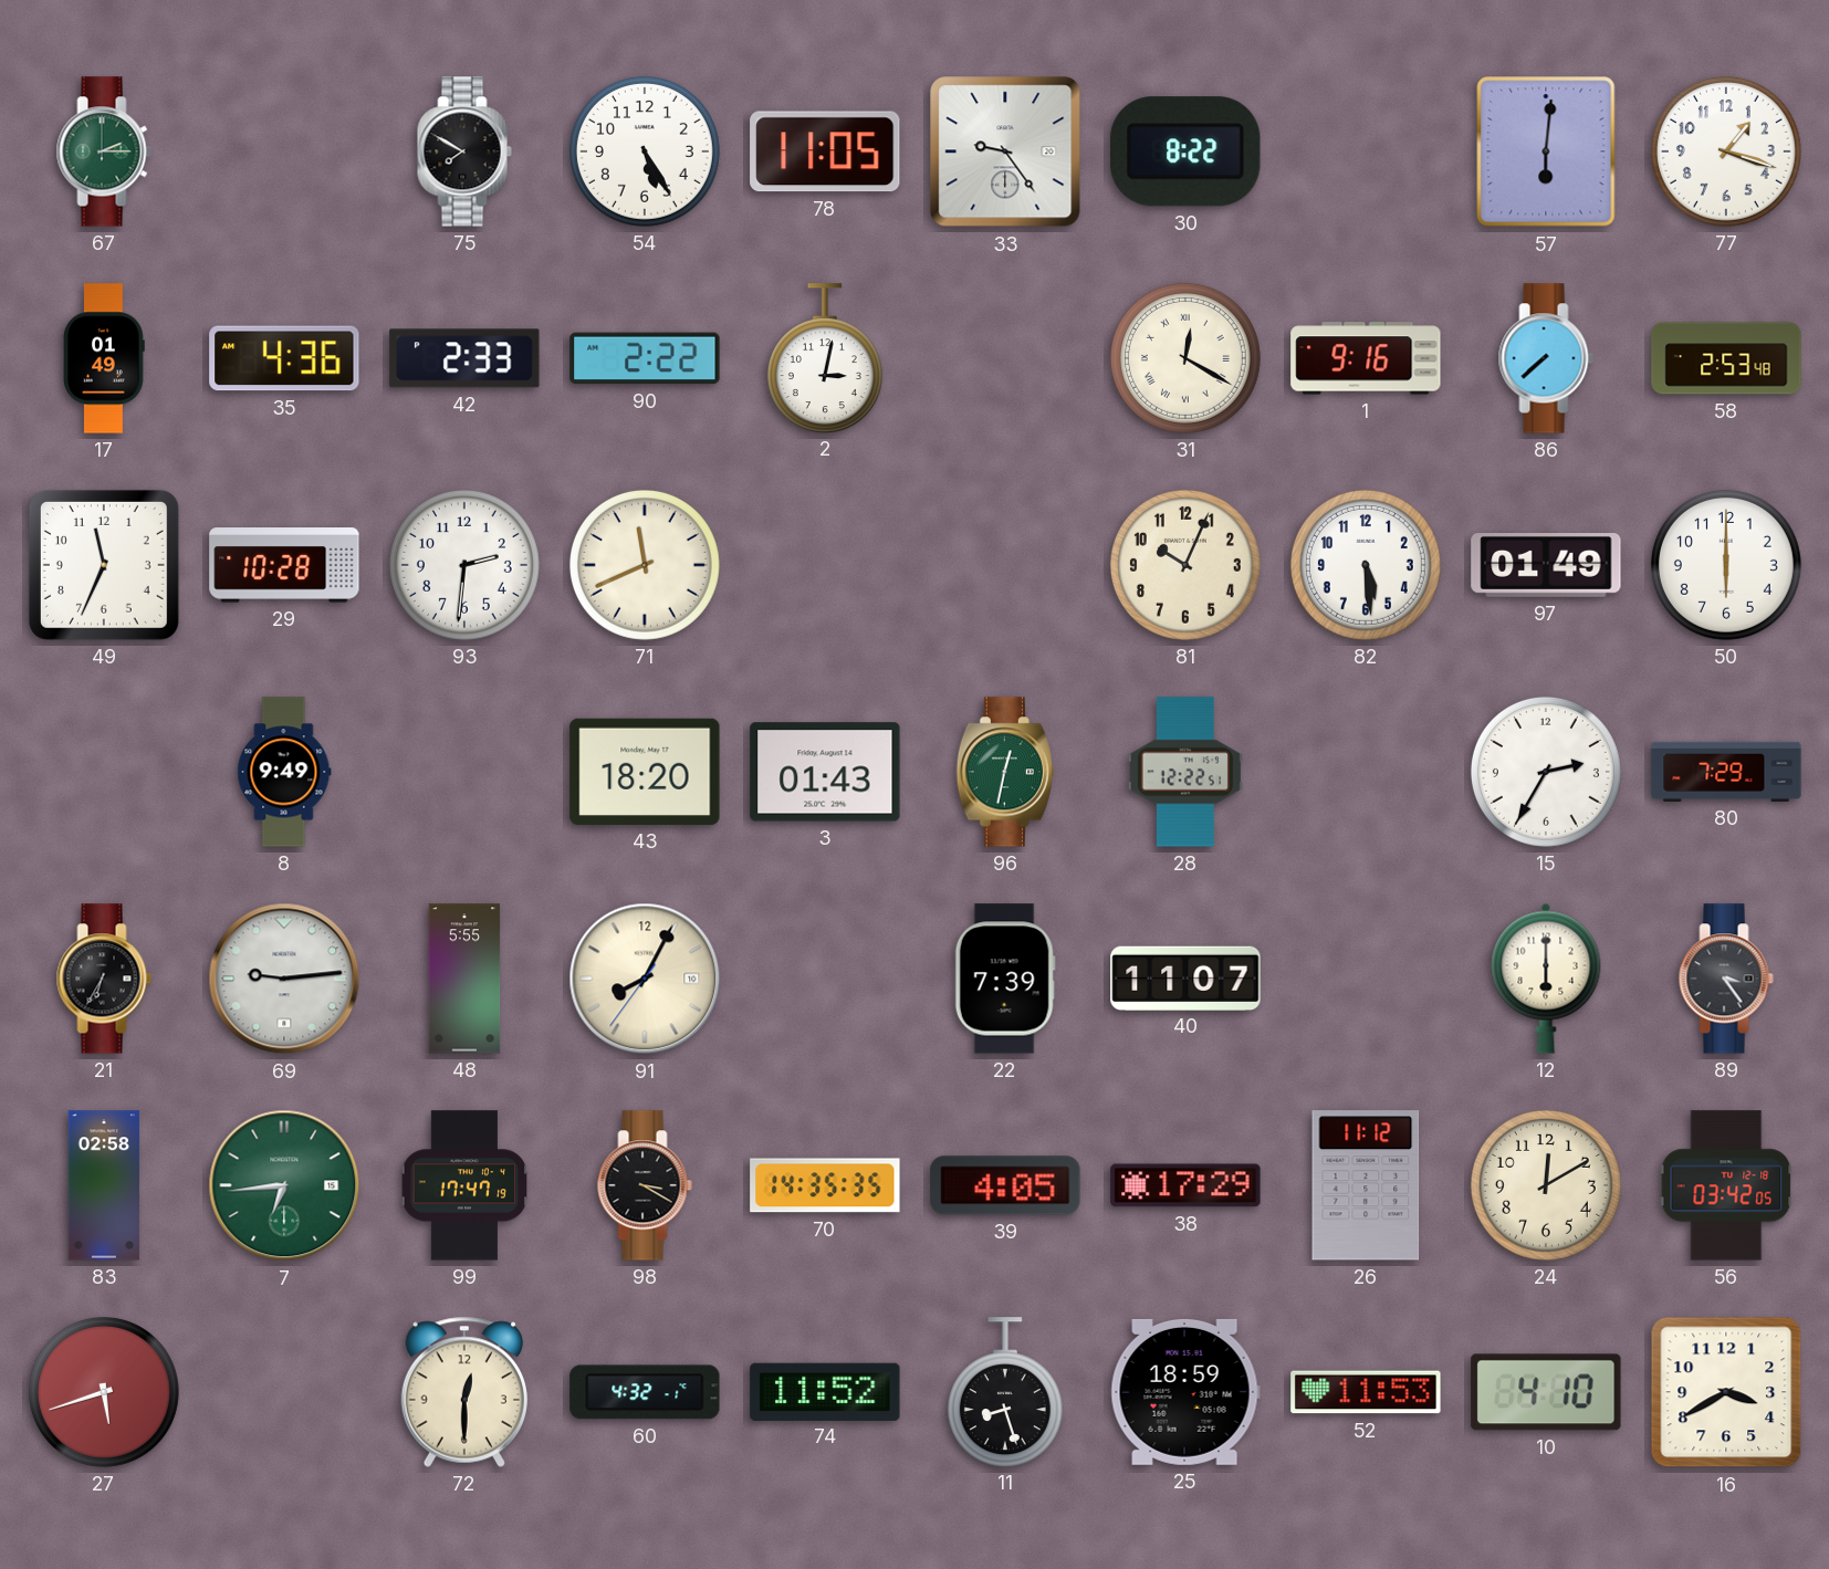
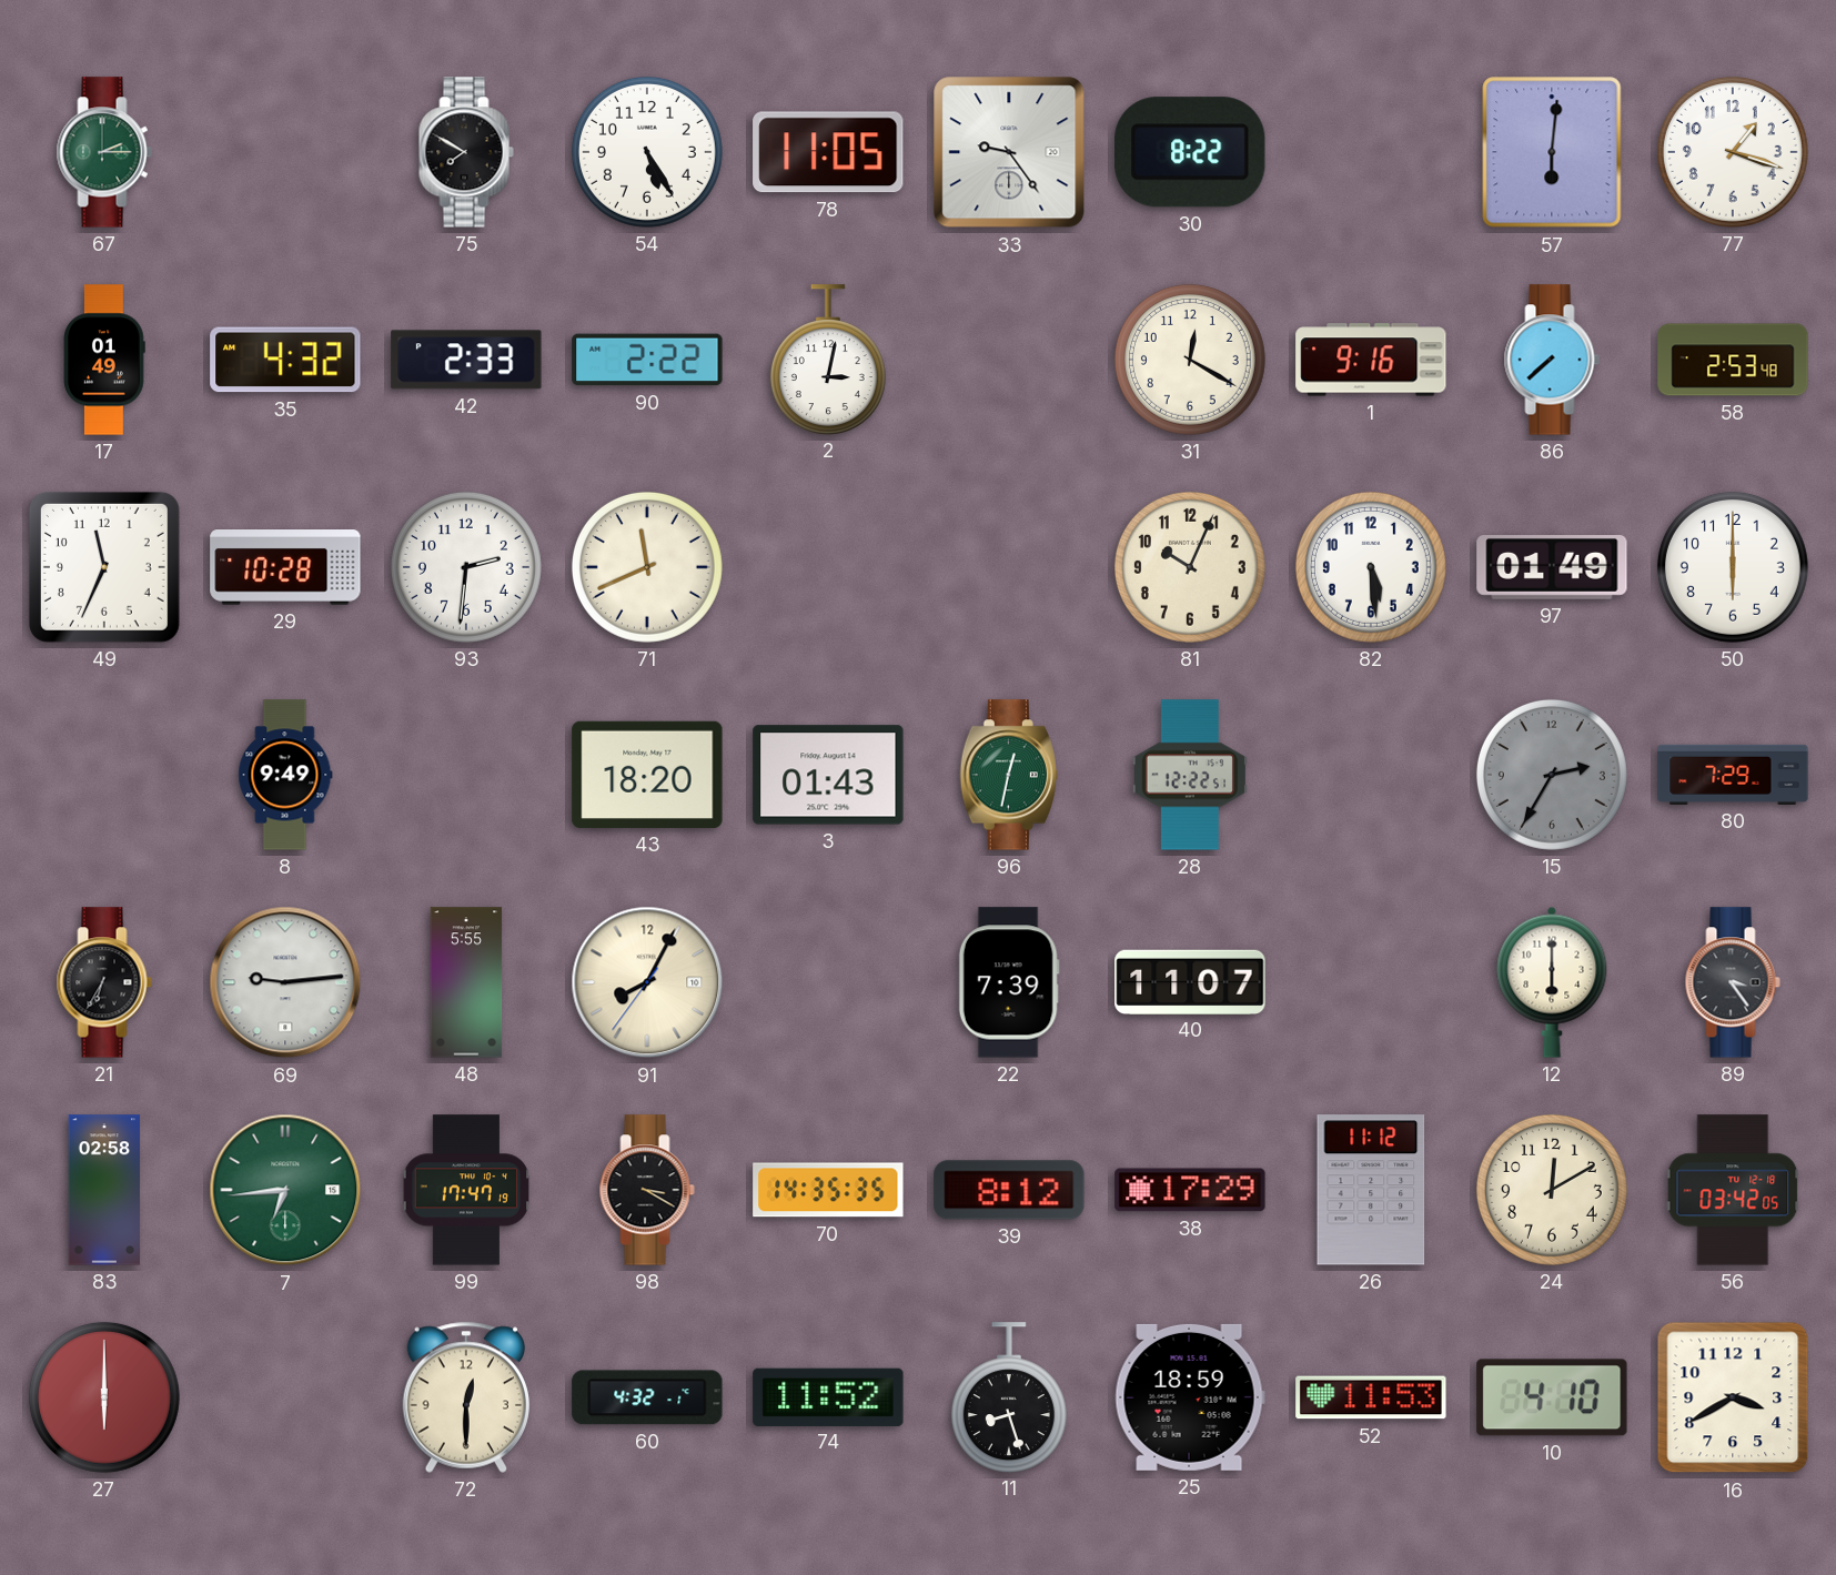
35: 4:36 -> 4:32
31 numerals: Roman -> Arabic
15 dial: white -> grey
39: 4:05 -> 8:12
27: 5:42 -> 6:00
